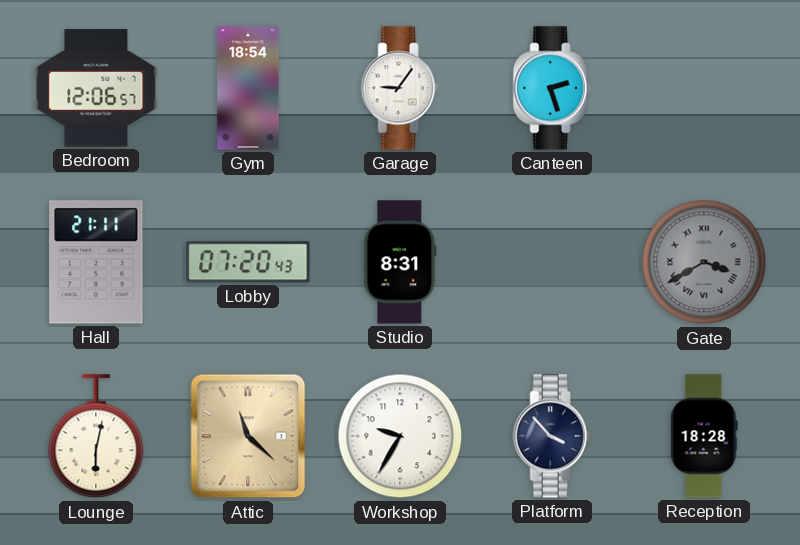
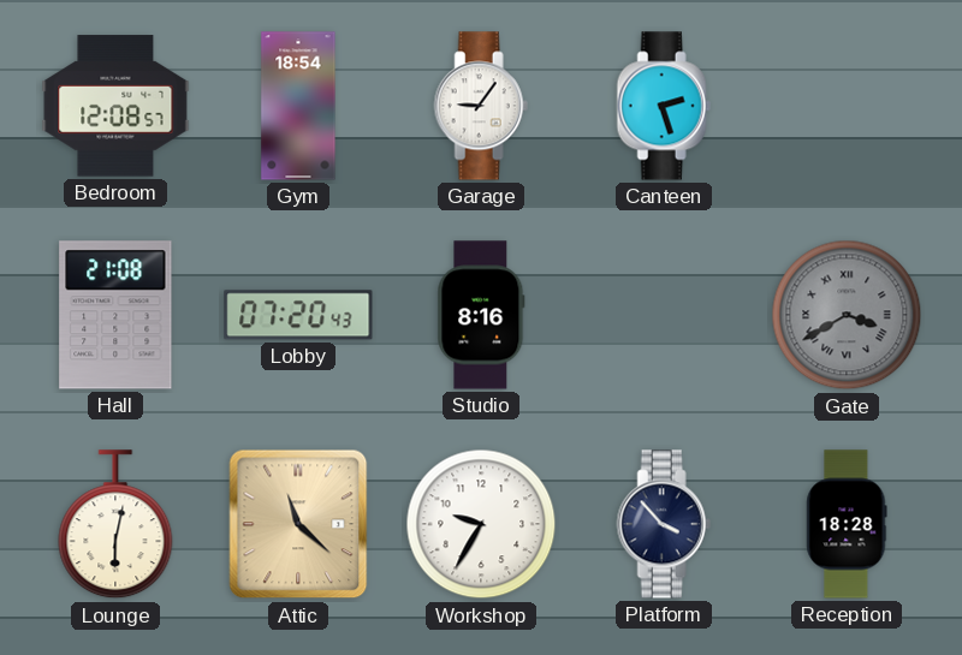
Bedroom: 12:06 -> 12:08
Hall: 21:11 -> 21:08
Studio: 8:31 -> 8:16
